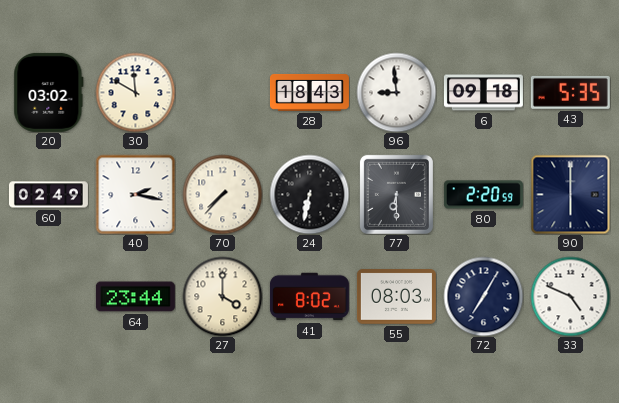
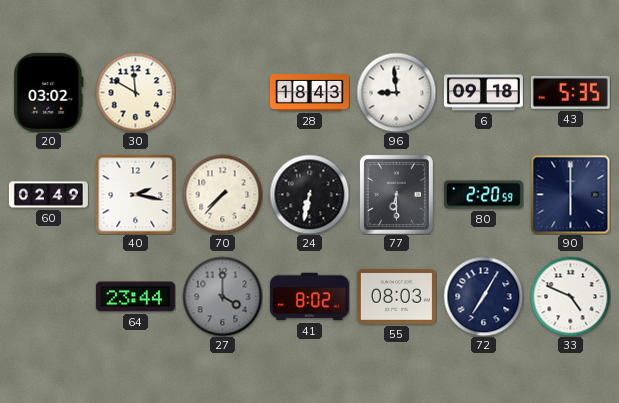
27 dial: cream -> grey
